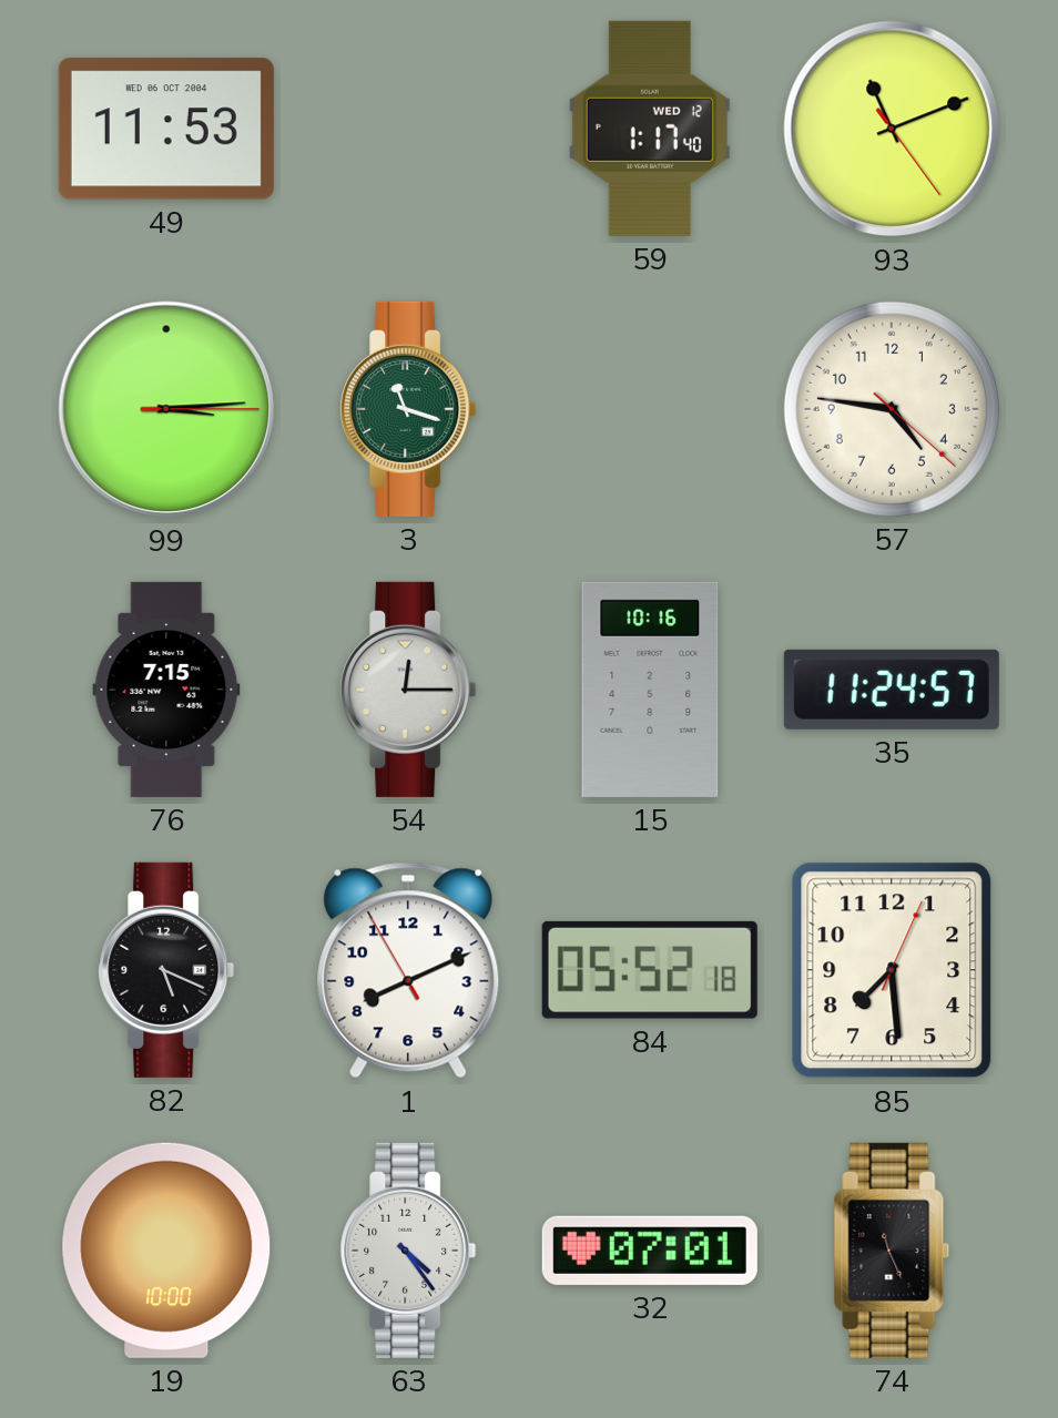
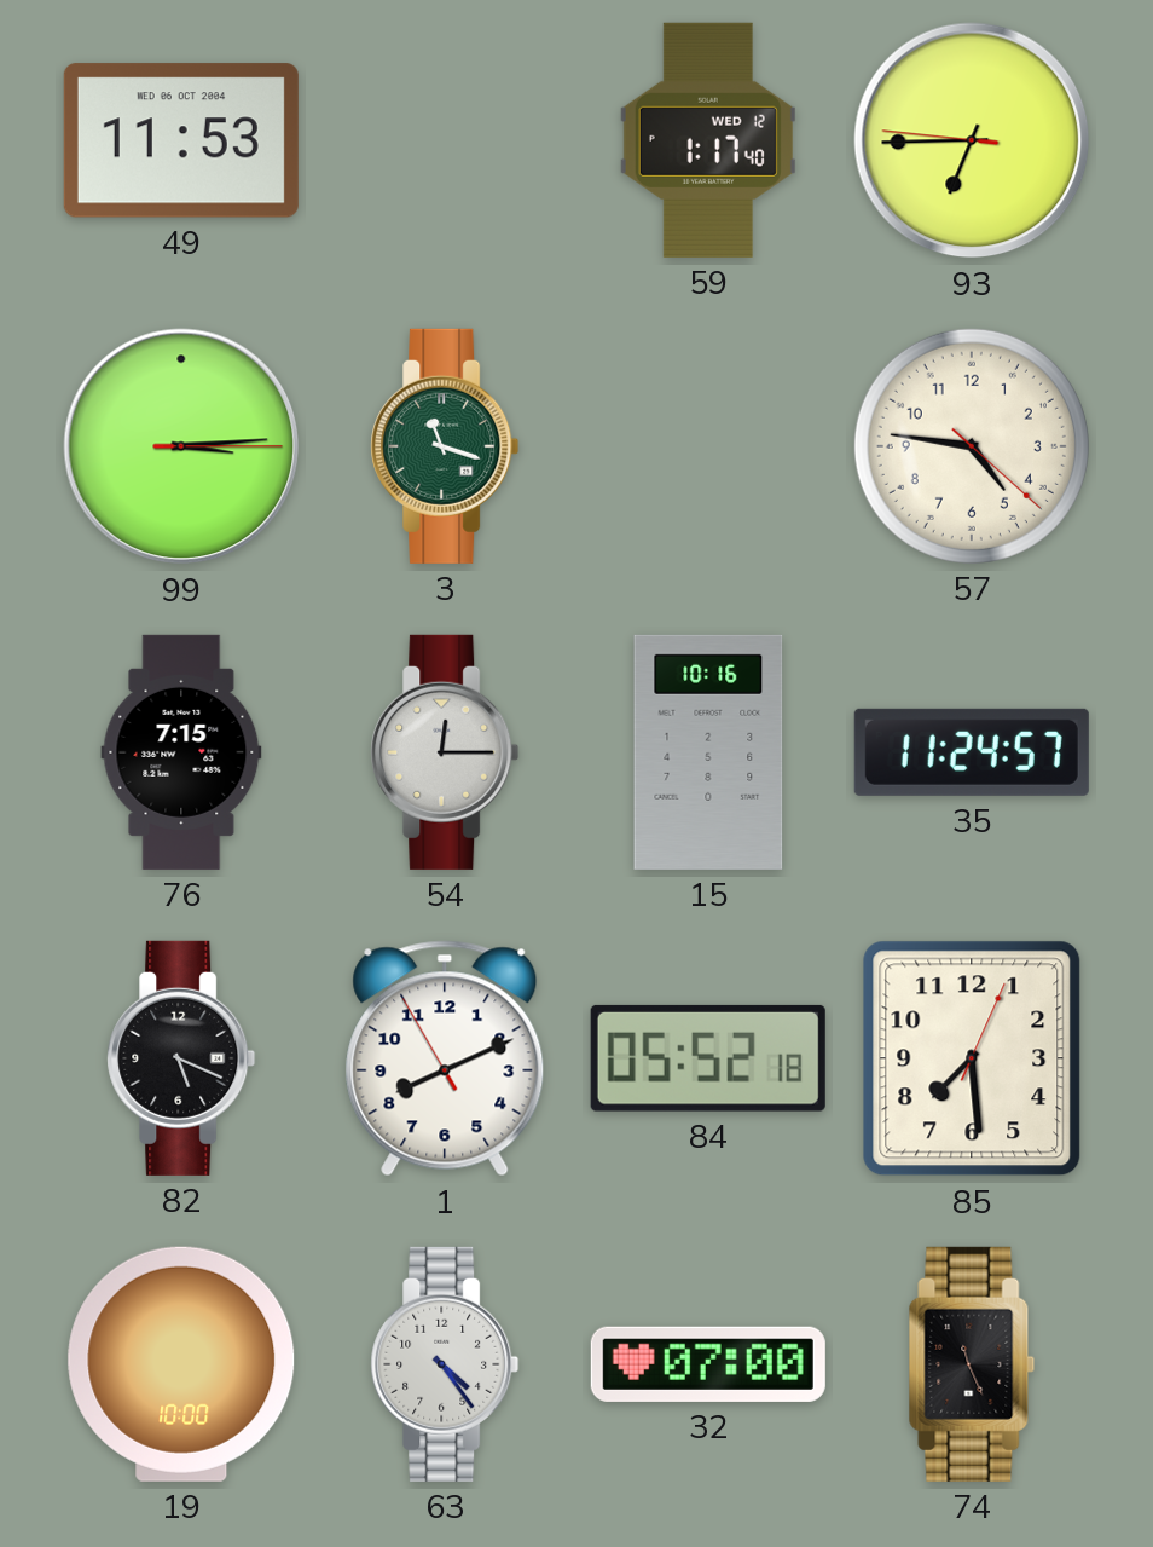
93: 11:11 -> 6:44
32: 07:01 -> 07:00
